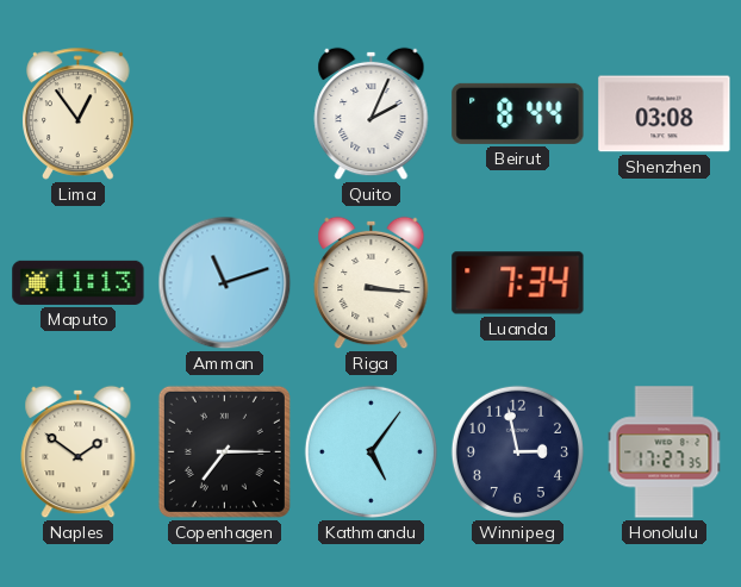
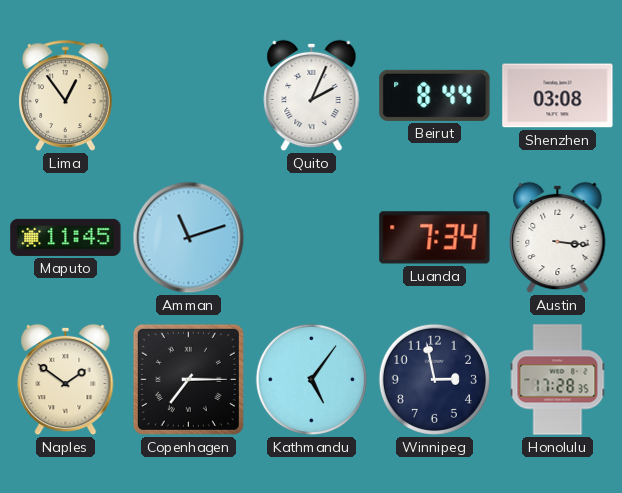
Maputo: 11:13 -> 11:45
Riga: 3:16 -> none
Austin: none -> 3:16
Honolulu: 17:27 -> 17:28
